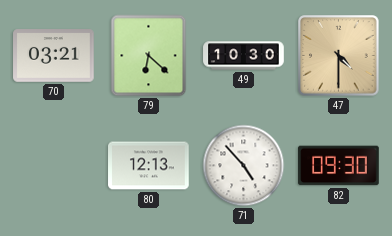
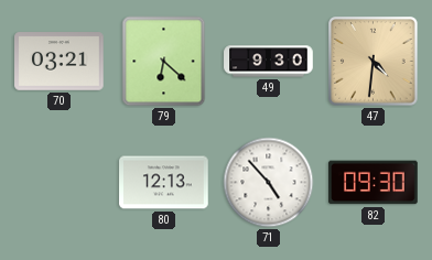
49: 10:30 -> 9:30
47: 4:30 -> 4:31
